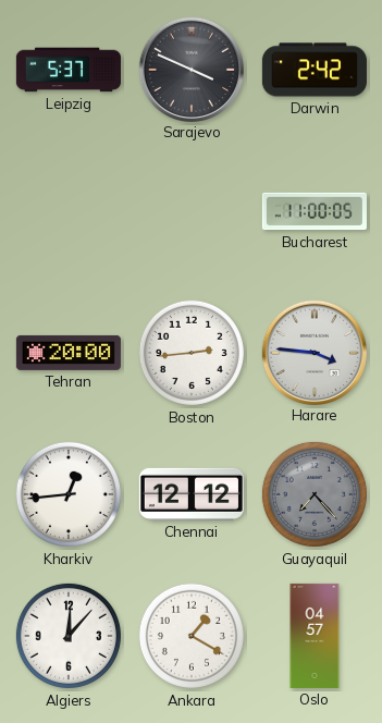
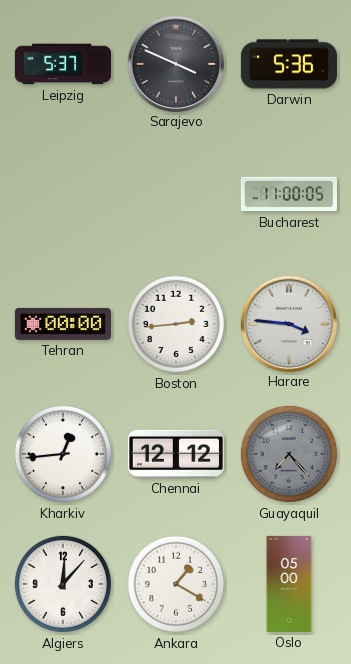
Darwin: 2:42 -> 5:36
Tehran: 20:00 -> 00:00
Oslo: 04:57 -> 05:00
